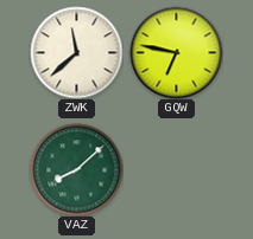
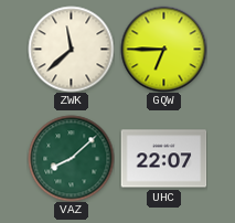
GQW: 6:47 -> 6:45
UHC: none -> 22:07
